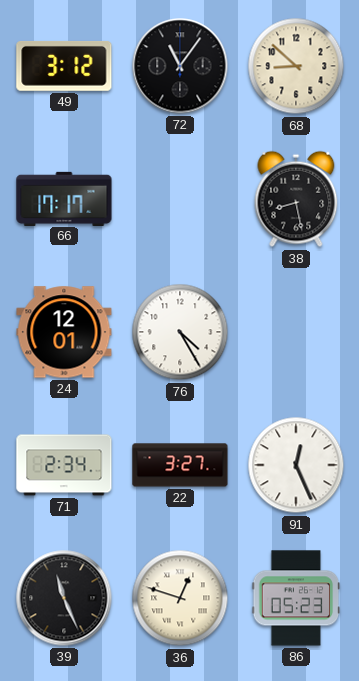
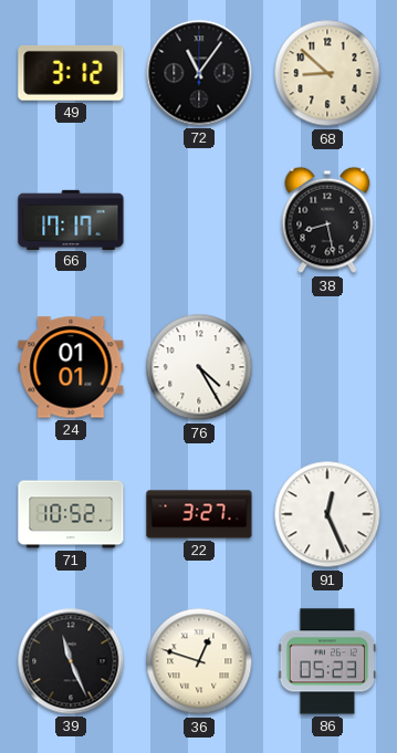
24: 12:01 -> 01:01
71: 2:34 -> 10:52
